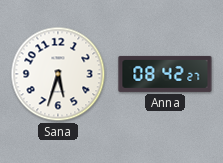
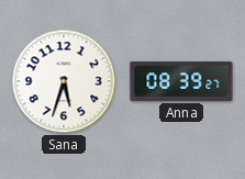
Anna: 08:42 -> 08:39
